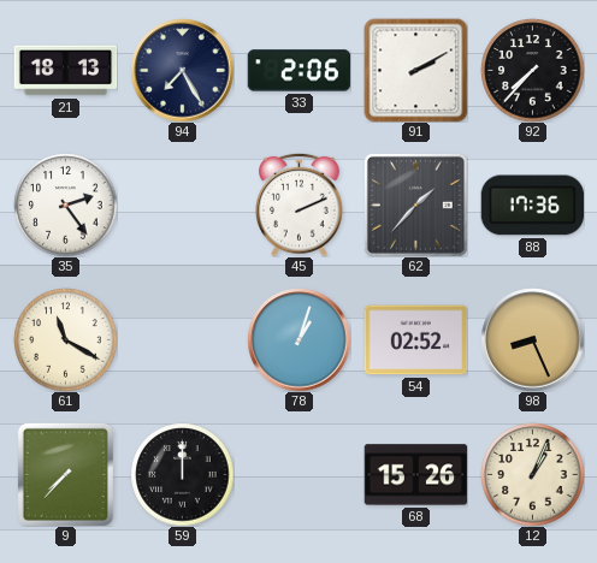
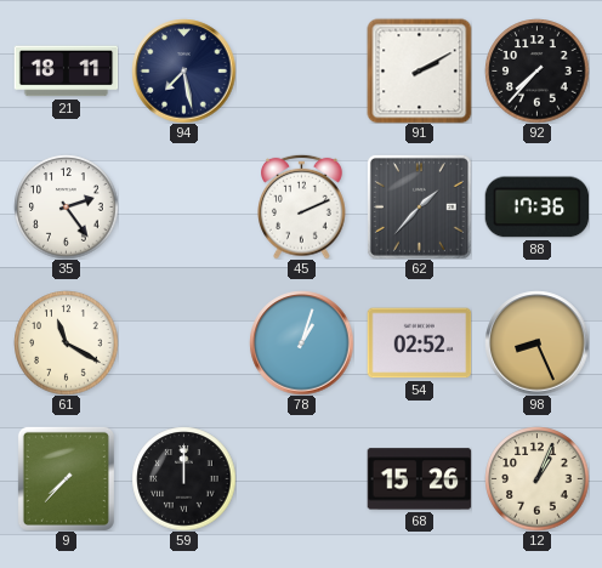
21: 18:13 -> 18:11
94: 7:25 -> 7:28
33: 2:06 -> none
